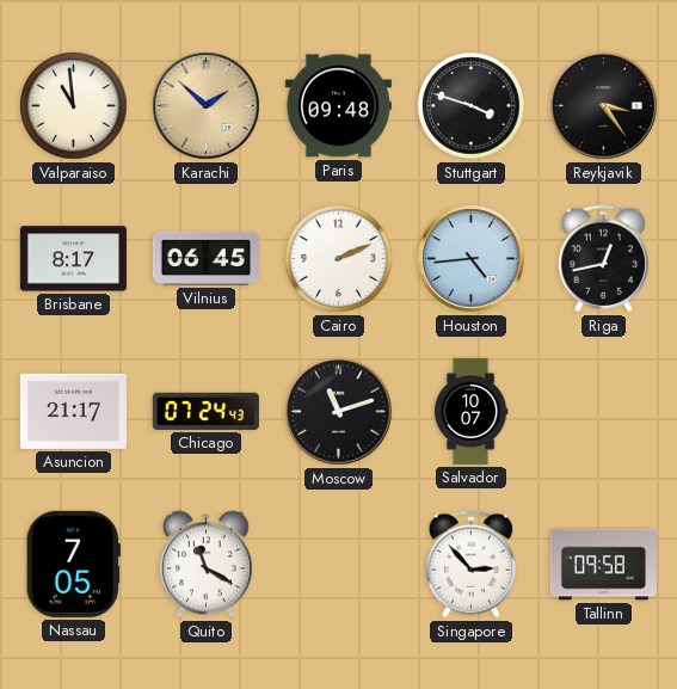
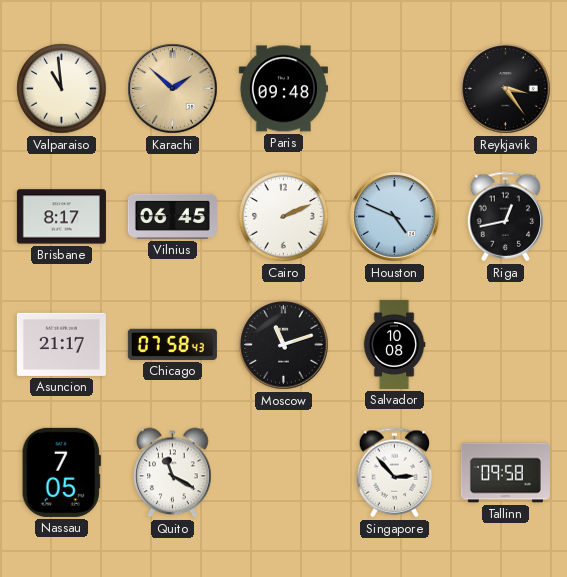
Stuttgart: 3:48 -> none
Houston: 4:44 -> 4:49
Chicago: 07:24 -> 07:58
Salvador: 10:07 -> 10:08
